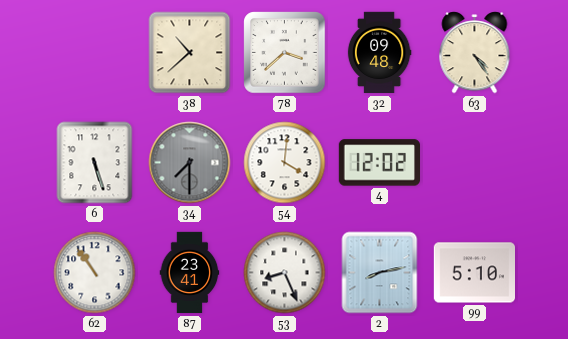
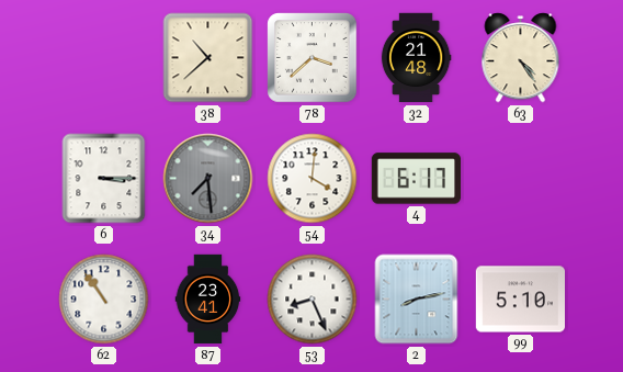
32: 09:48 -> 21:48
6: 5:27 -> 3:15
34: 7:30 -> 7:29
4: 12:02 -> 6:17
